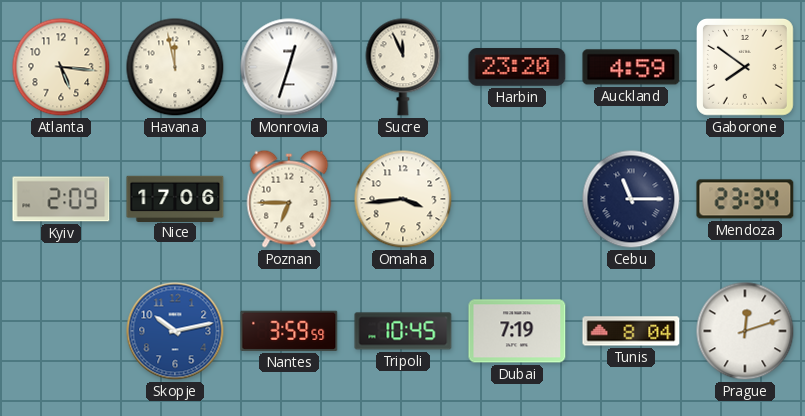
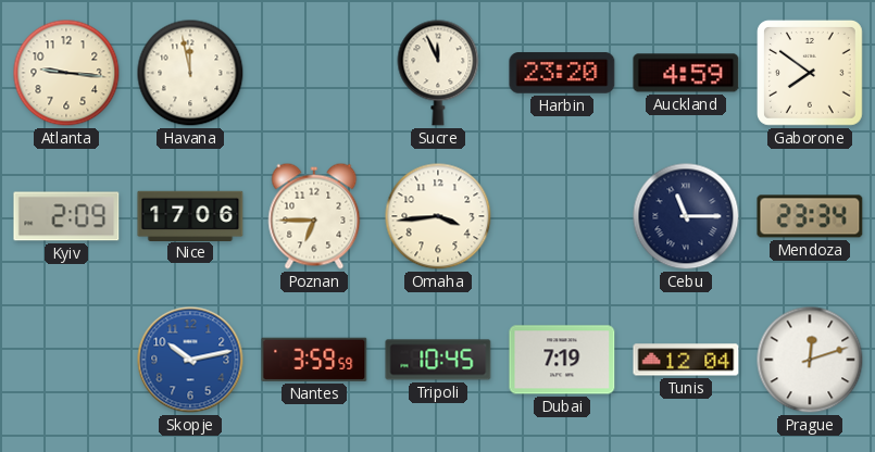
Atlanta: 5:16 -> 9:16
Monrovia: 12:33 -> none
Tunis: 8:04 -> 12:04
